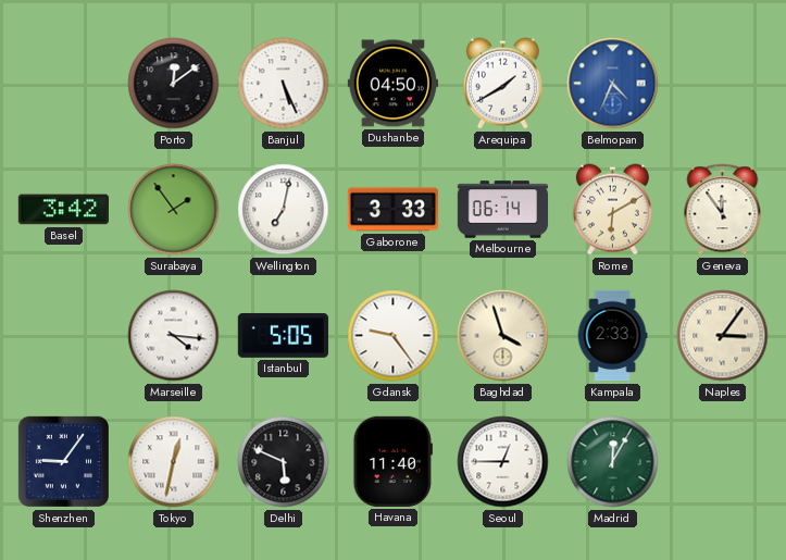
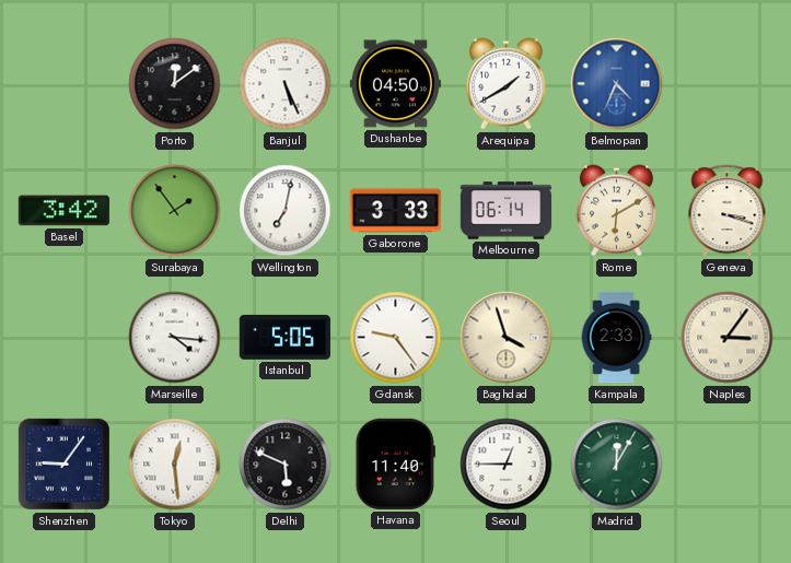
Geneva: 11:54 -> 3:18
Tokyo: 12:32 -> 12:29
